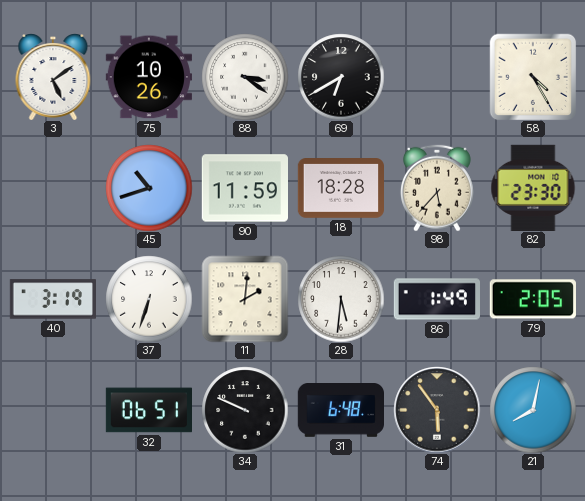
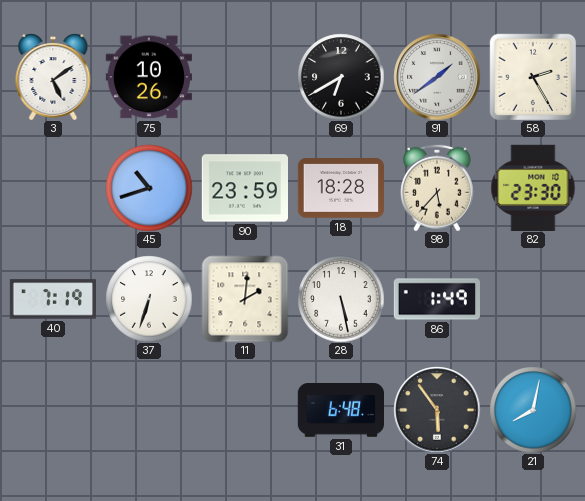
88: 3:21 -> none
91: none -> 1:39
58: 4:25 -> 2:25
90: 11:59 -> 23:59
40: 3:19 -> 7:19
28: 5:31 -> 5:28
79: 2:05 -> none
32: 06:51 -> none
34: 9:49 -> none
